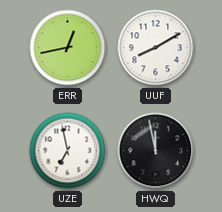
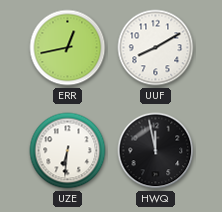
UZE: 6:58 -> 6:31
